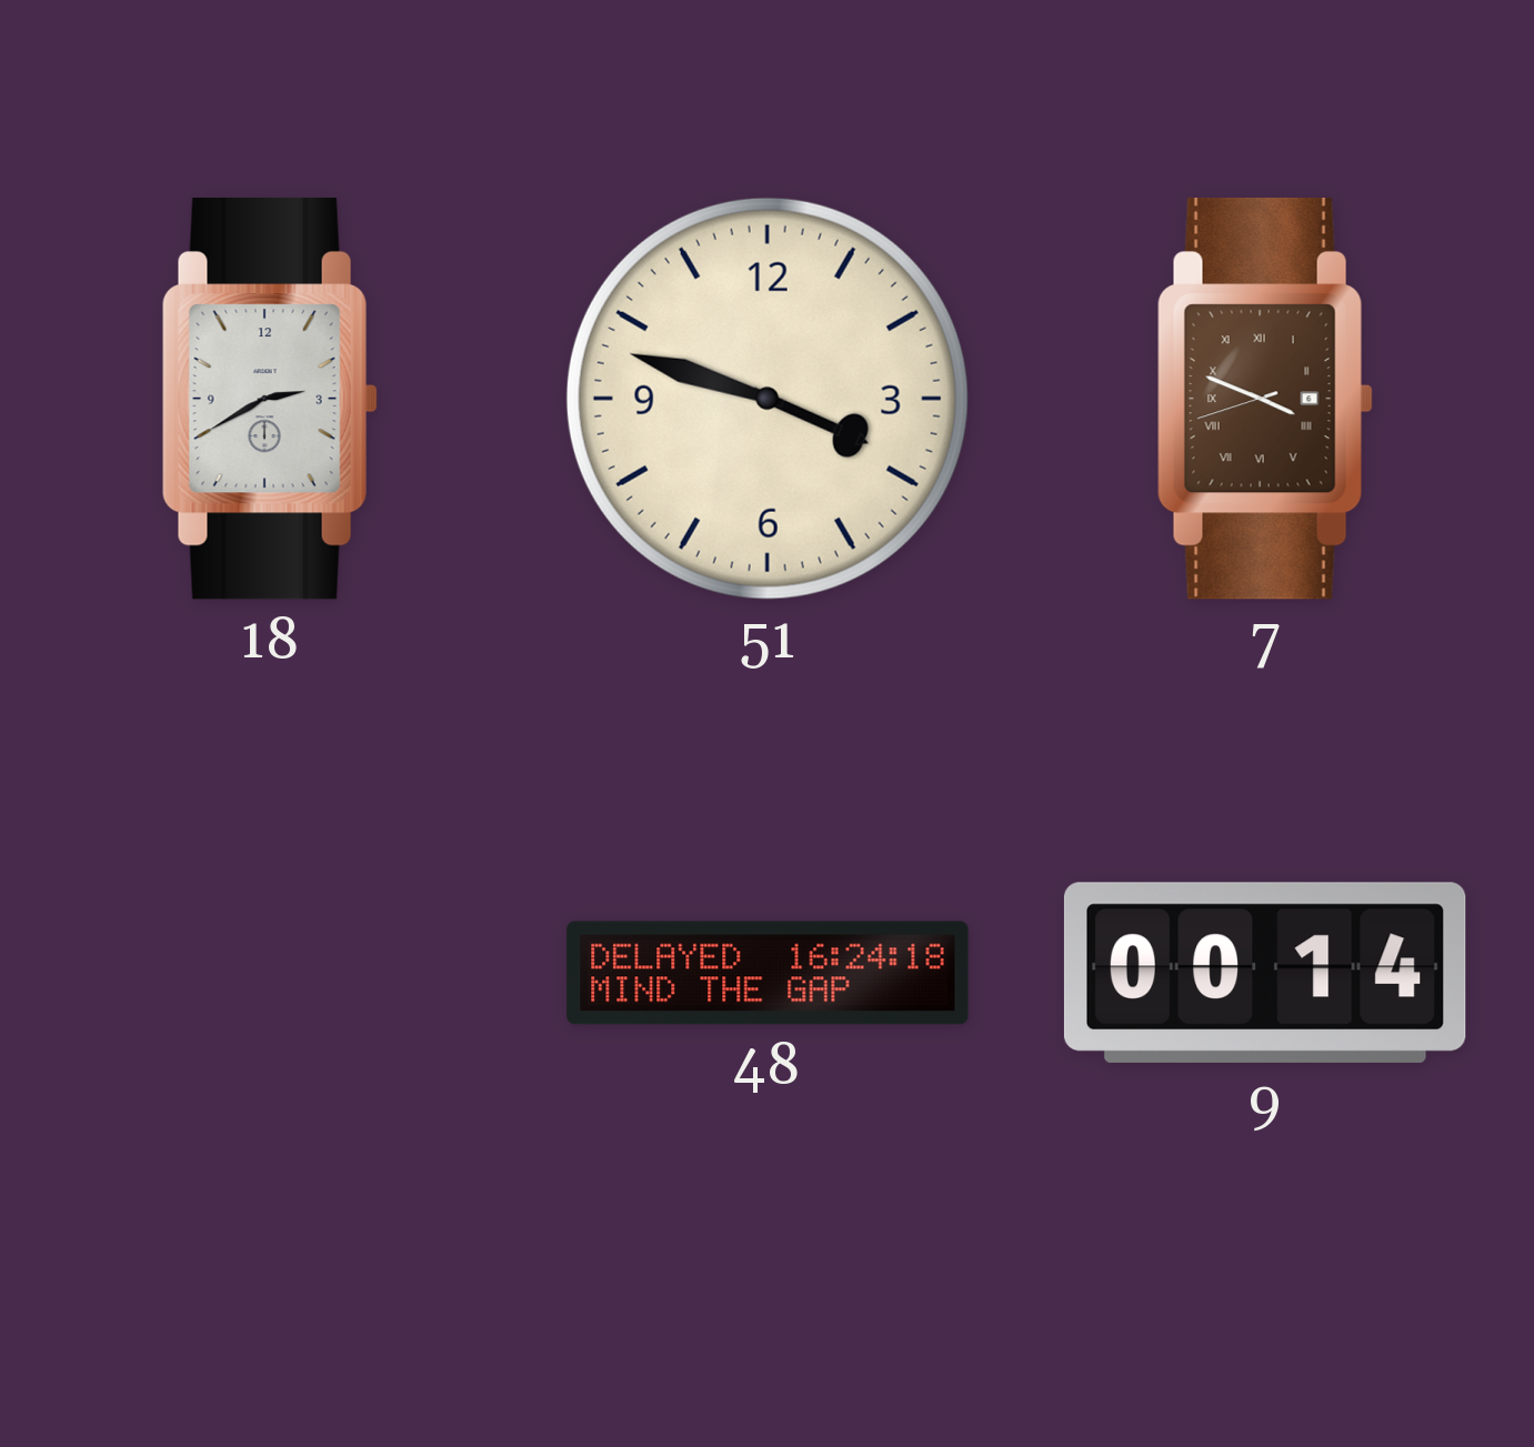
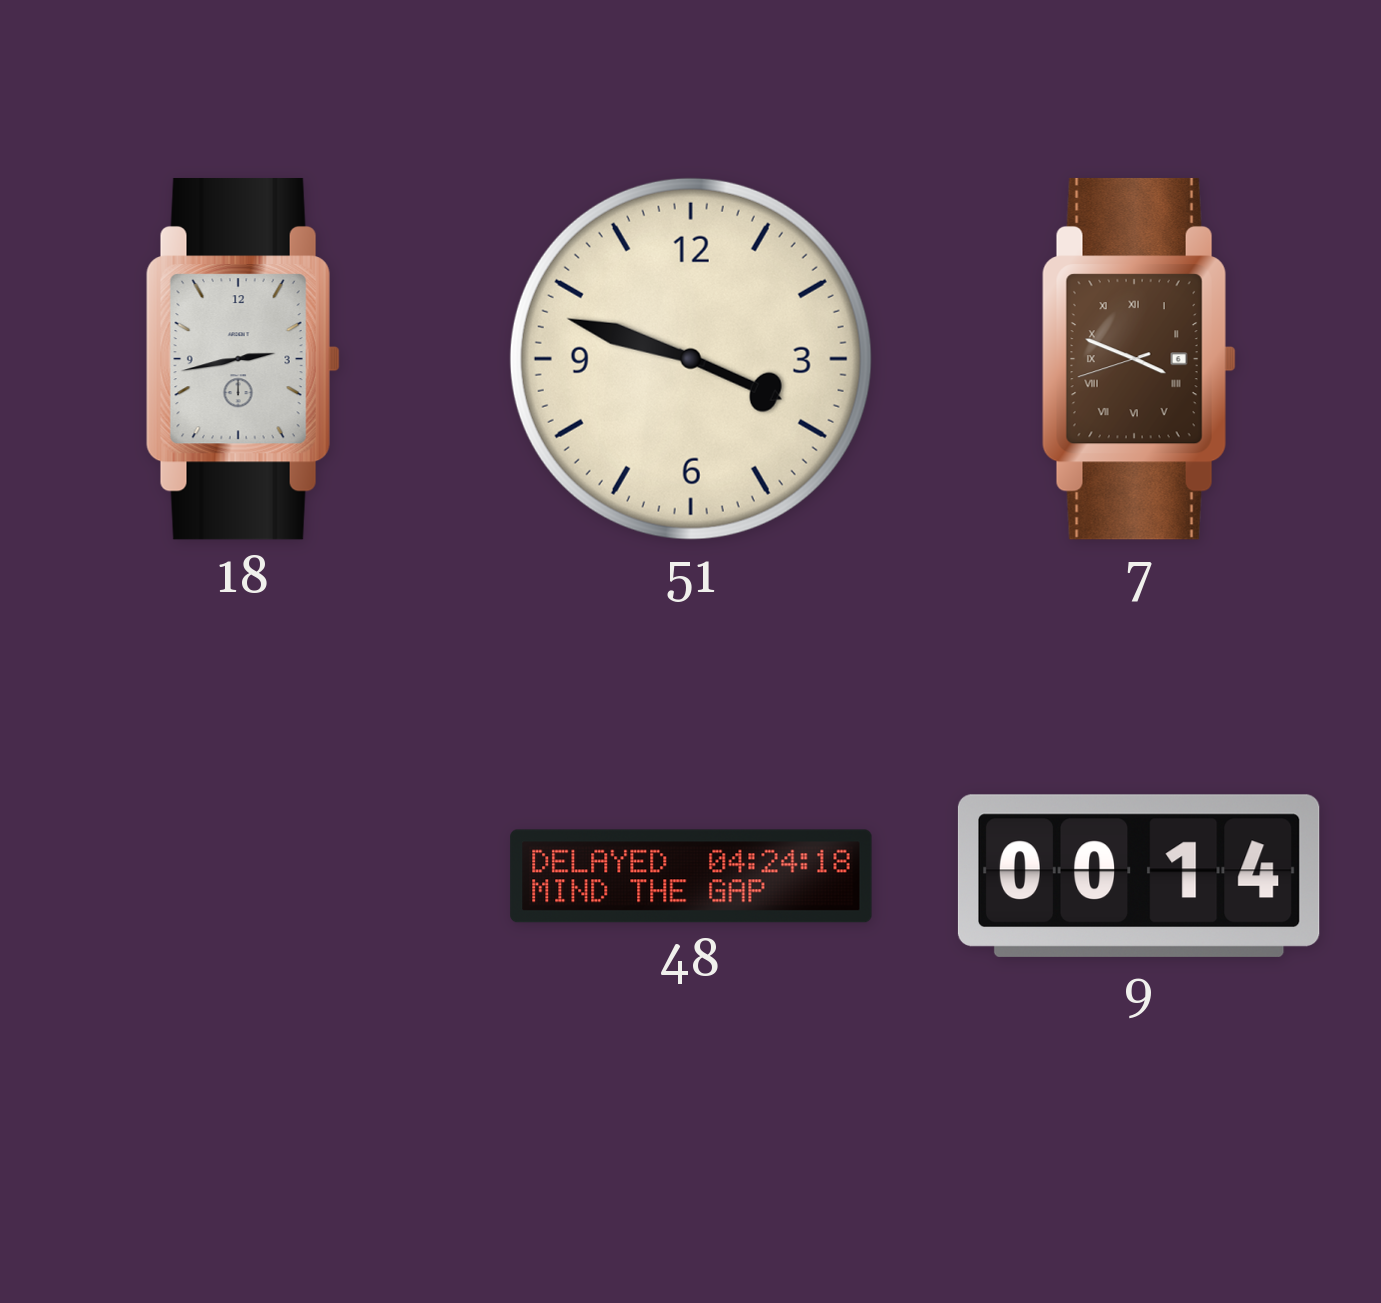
18: 2:40 -> 2:43
48: 16:24 -> 04:24
